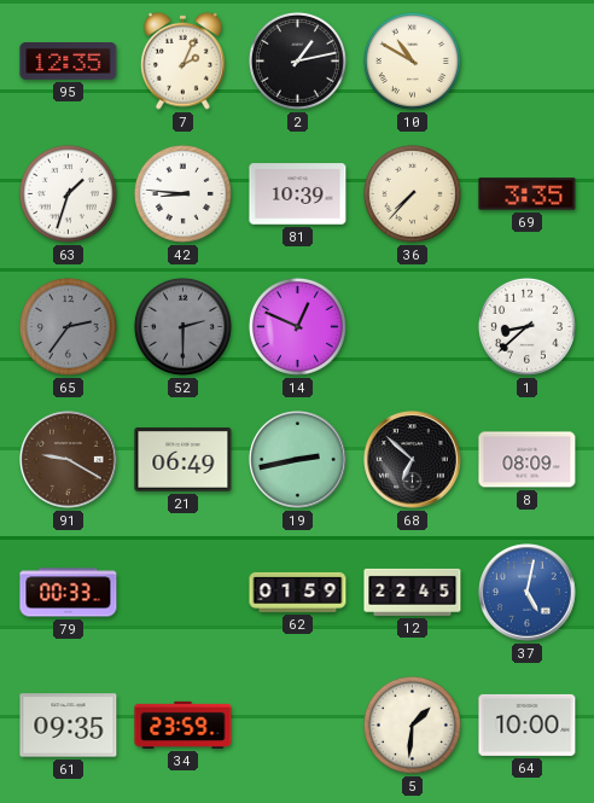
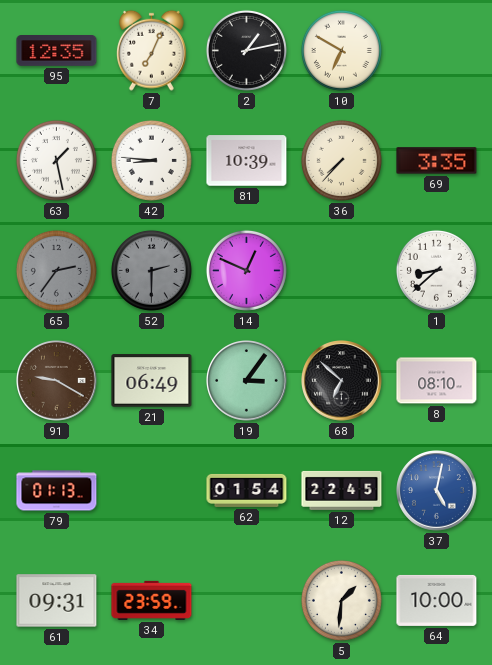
7: 2:04 -> 7:04
10: 10:50 -> 6:50
63: 1:33 -> 1:28
19: 2:43 -> 3:06
8: 08:09 -> 08:10
79: 00:33 -> 01:13
62: 01:59 -> 01:54
61: 09:35 -> 09:31
